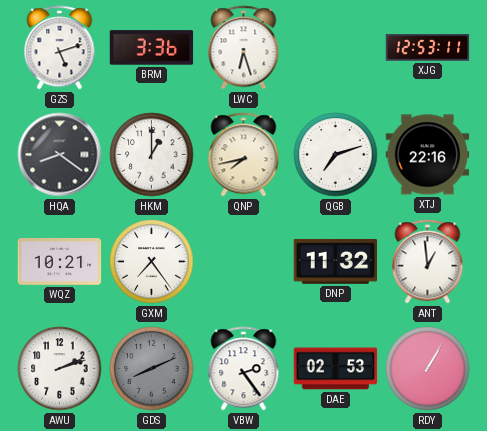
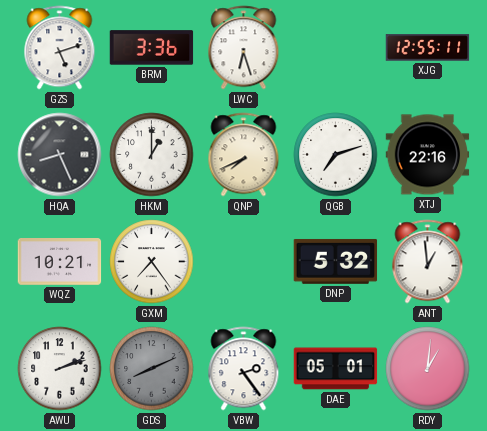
XJG: 12:53 -> 12:55
HQA: 8:21 -> 8:26
QNP: 7:43 -> 7:41
DNP: 11:32 -> 5:32
DAE: 02:53 -> 05:01
RDY: 1:05 -> 1:01
